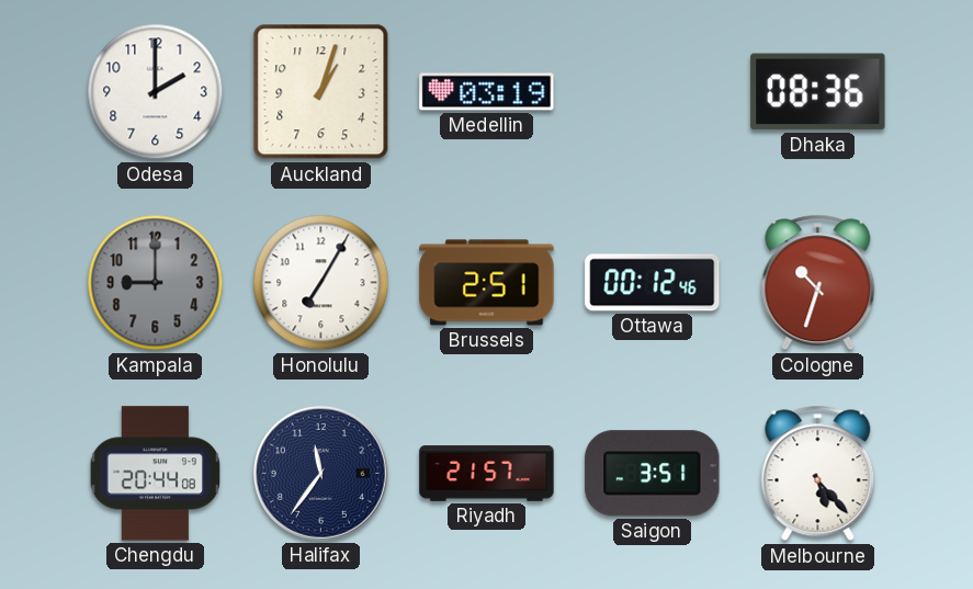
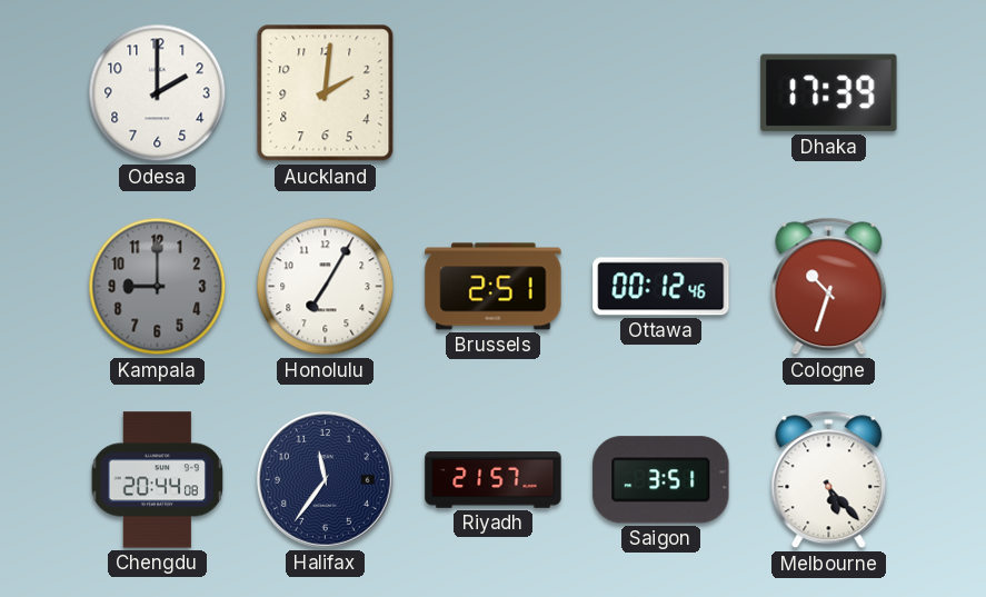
Auckland: 1:03 -> 2:01
Medellin: 03:19 -> none
Dhaka: 08:36 -> 17:39
